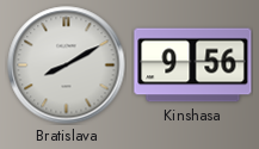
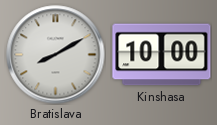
Kinshasa: 9:56 -> 10:00
